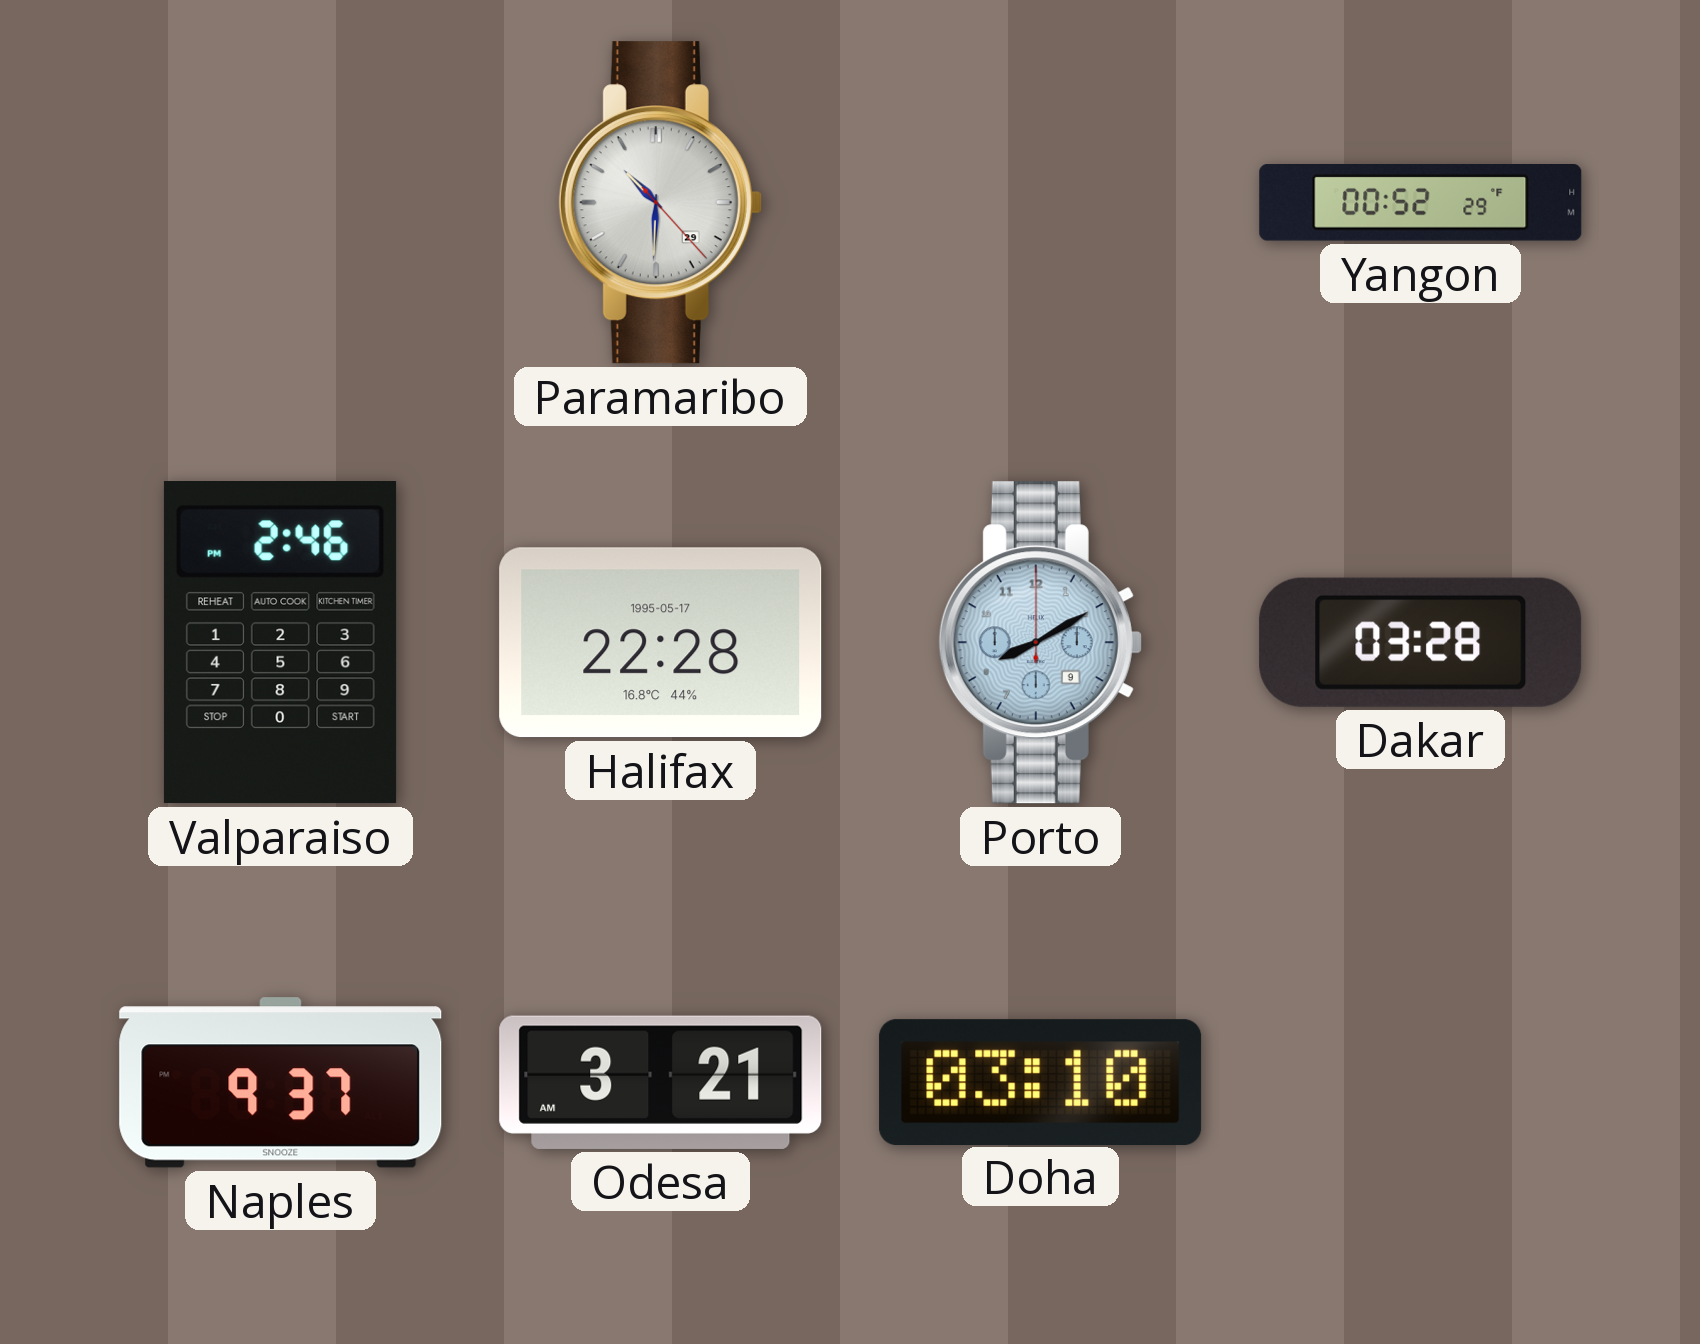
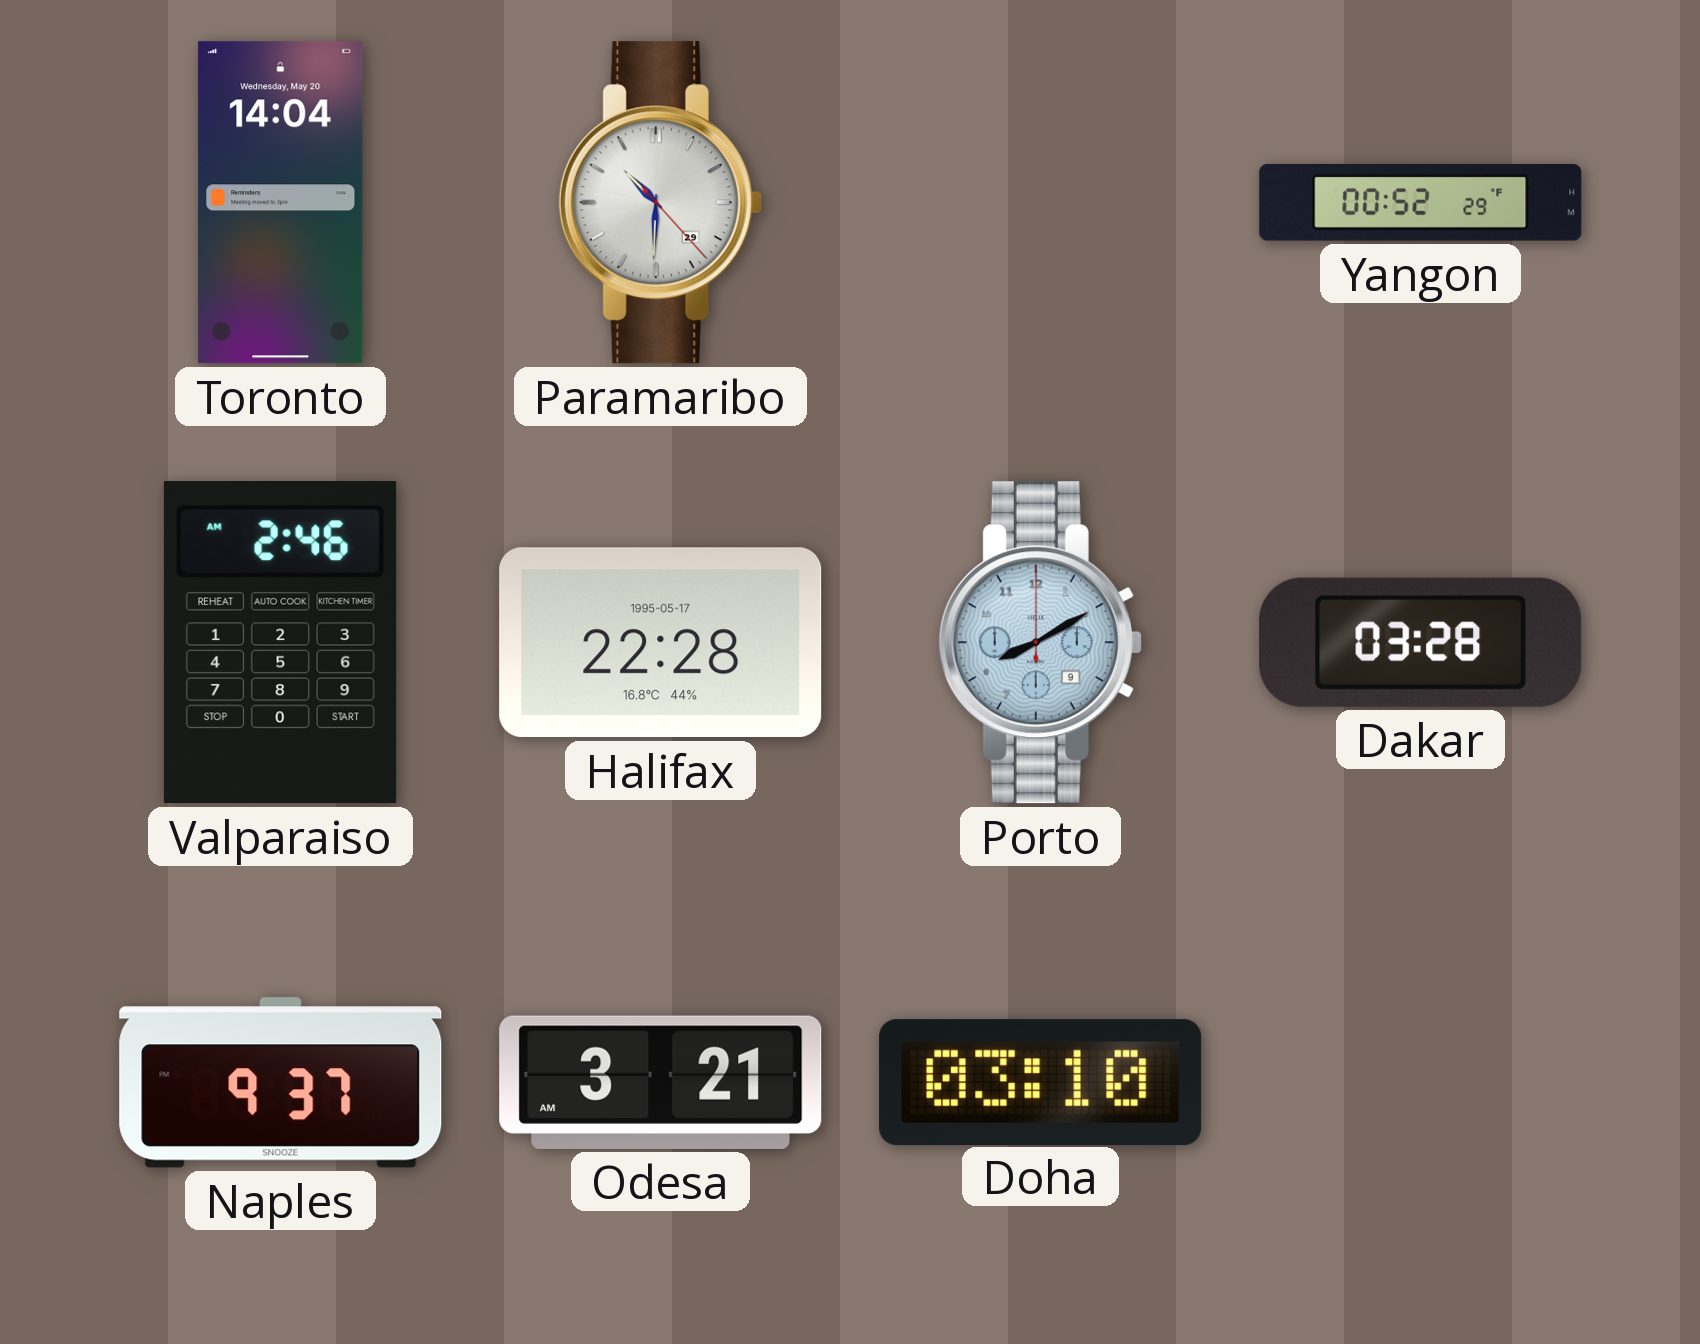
Toronto: none -> 14:04
Valparaiso: 2:46 PM -> 2:46 AM
